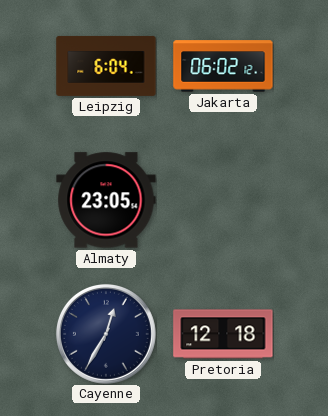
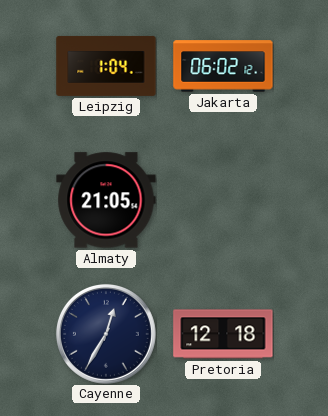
Leipzig: 6:04 -> 1:04
Almaty: 23:05 -> 21:05
